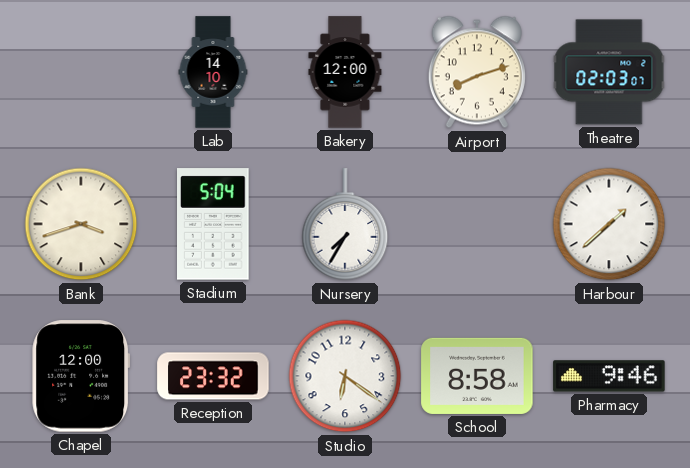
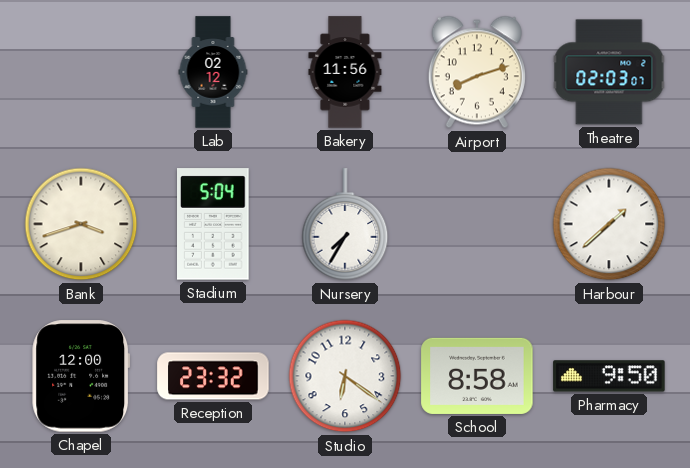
Lab: 14:10 -> 02:12
Bakery: 12:00 -> 11:56
Pharmacy: 9:46 -> 9:50
